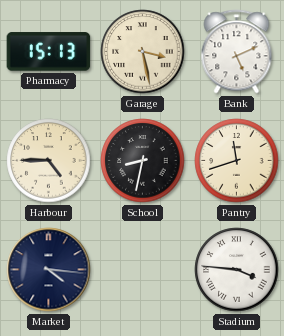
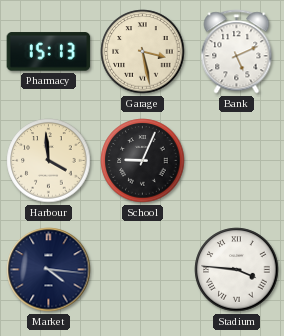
Harbour: 4:45 -> 3:59
School: 8:32 -> 9:04
Pantry: 11:42 -> none
